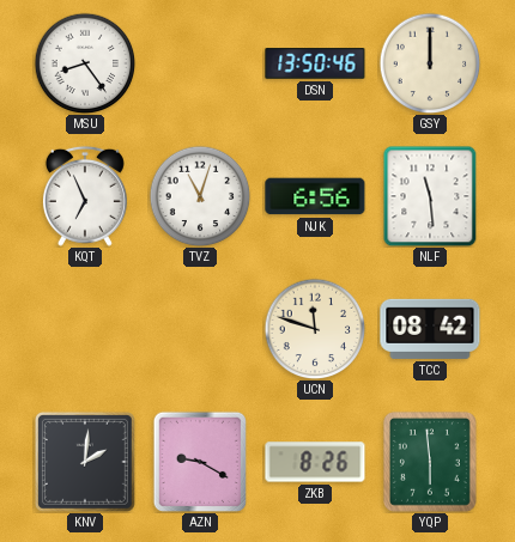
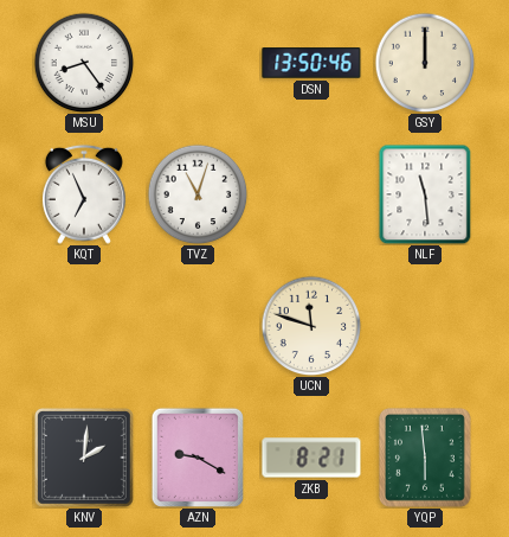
NJK: 6:56 -> none
TCC: 08:42 -> none
ZKB: 8:26 -> 8:21
